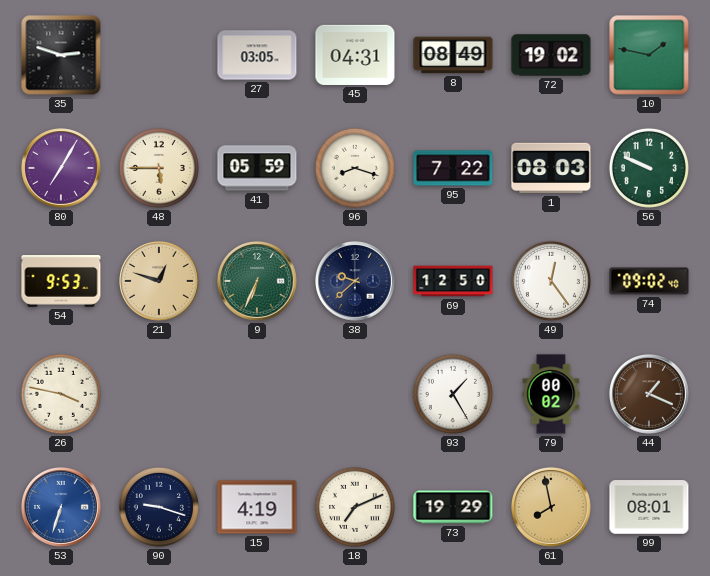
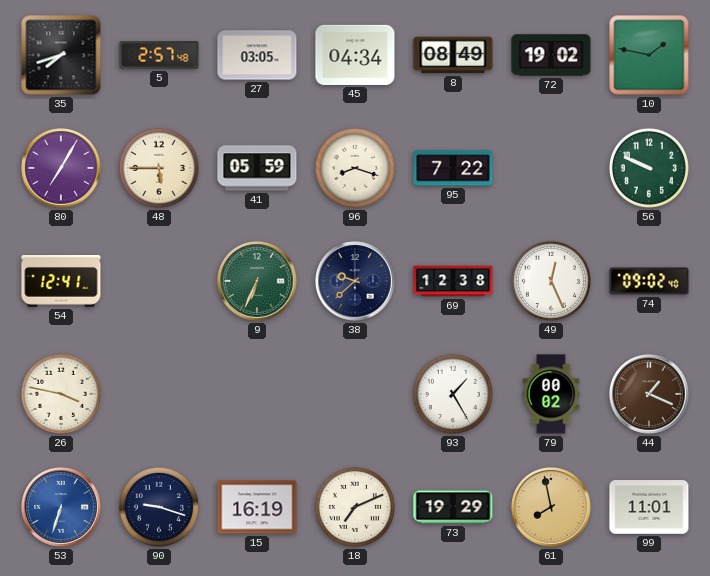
35: 2:48 -> 7:42
5: none -> 2:57
45: 04:31 -> 04:34
1: 08:03 -> none
54: 9:53 -> 12:41
21: 12:48 -> none
69: 12:50 -> 12:38
49: 12:24 -> 12:26
15: 4:19 -> 16:19
99: 08:01 -> 11:01
